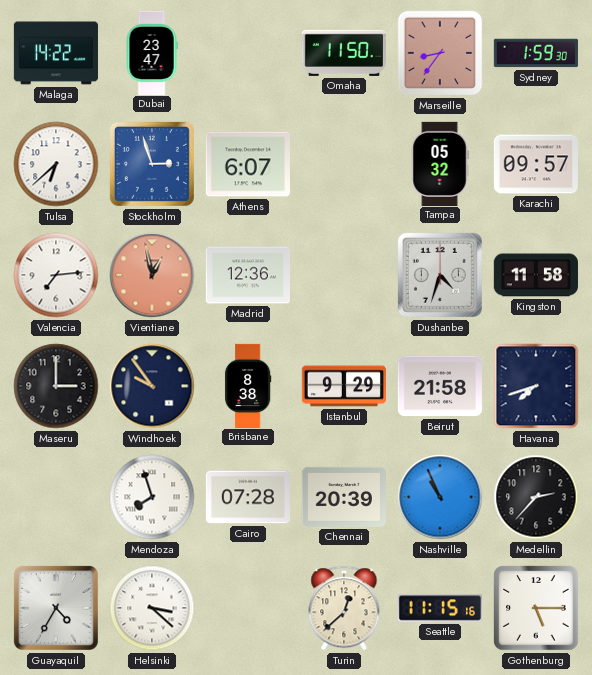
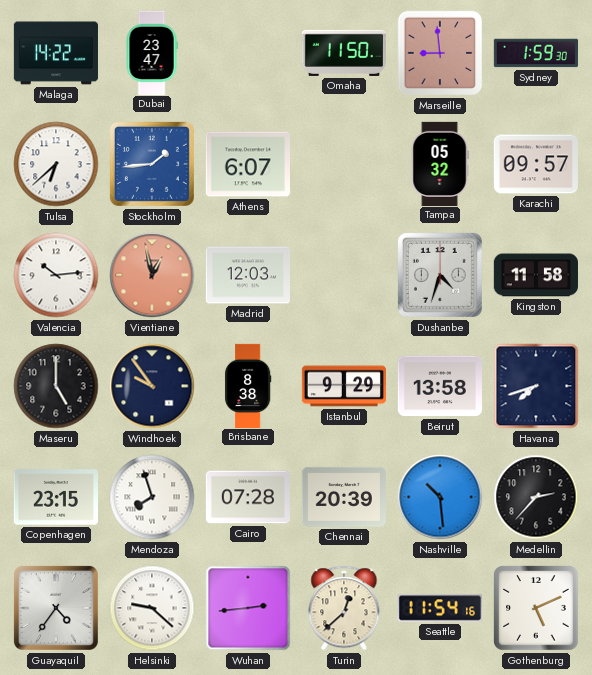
Marseille: 8:36 -> 8:59
Stockholm: 2:57 -> 1:44
Valencia: 7:14 -> 10:14
Madrid: 12:36 -> 12:03
Maseru: 3:00 -> 5:00
Beirut: 21:58 -> 13:58
Copenhagen: none -> 23:15
Nashville: 10:56 -> 10:29
Guayaquil: 4:35 -> 4:36
Helsinki: 3:22 -> 9:22
Wuhan: none -> 2:44
Seattle: 11:15 -> 11:54
Gothenburg: 5:15 -> 5:11
